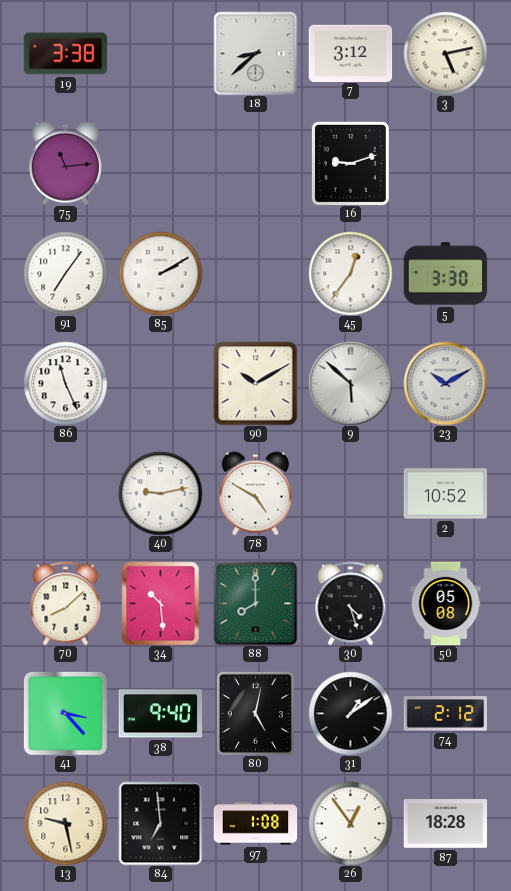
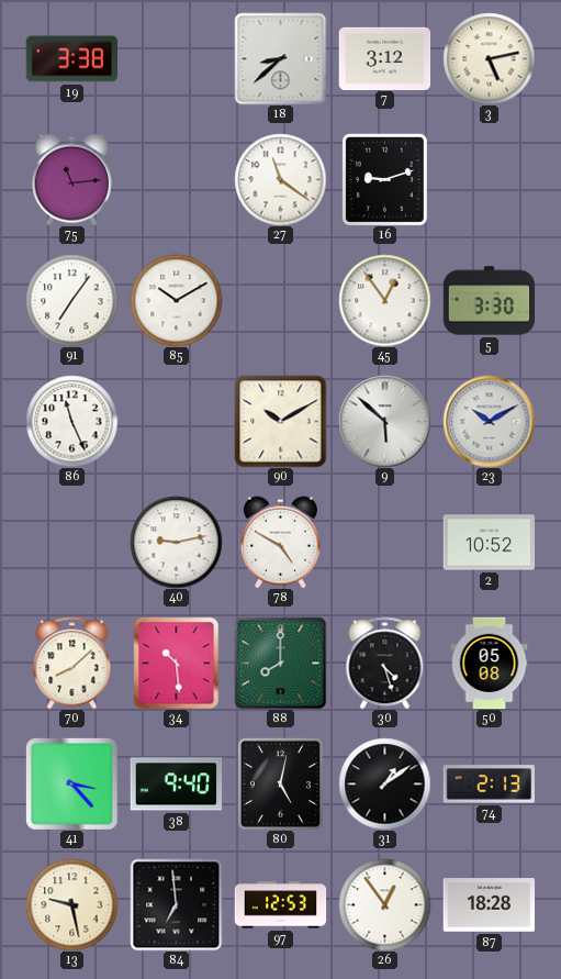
27: none -> 11:21
85: 2:10 -> 10:10
45: 12:36 -> 12:54
74: 2:12 -> 2:13
97: 1:08 -> 12:53
